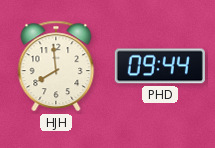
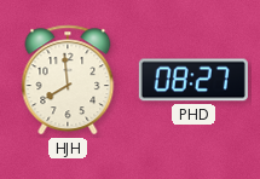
PHD: 09:44 -> 08:27
